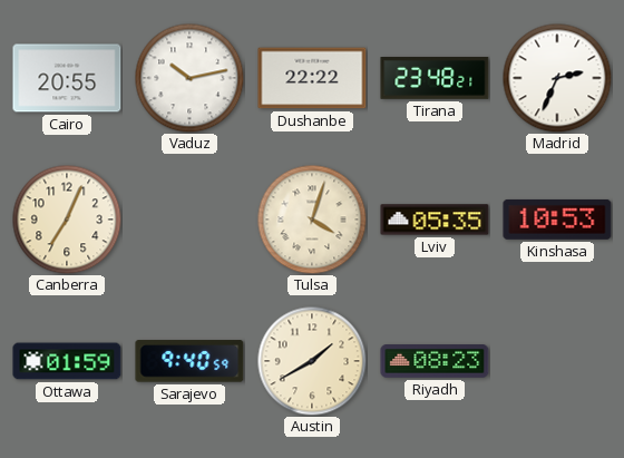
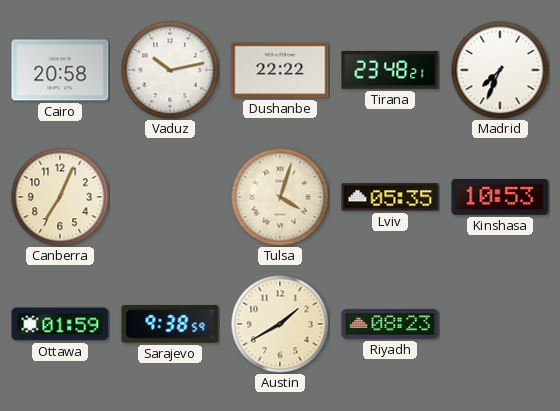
Cairo: 20:55 -> 20:58
Madrid: 2:34 -> 7:34
Sarajevo: 9:40 -> 9:38
